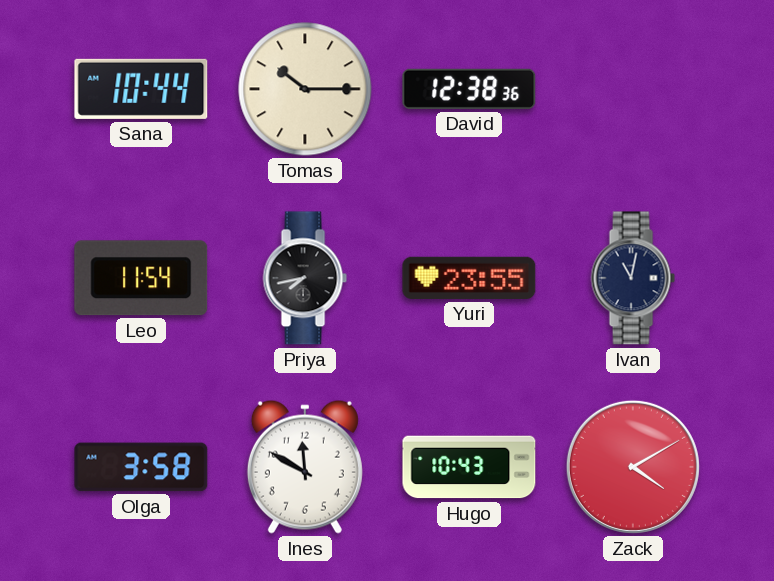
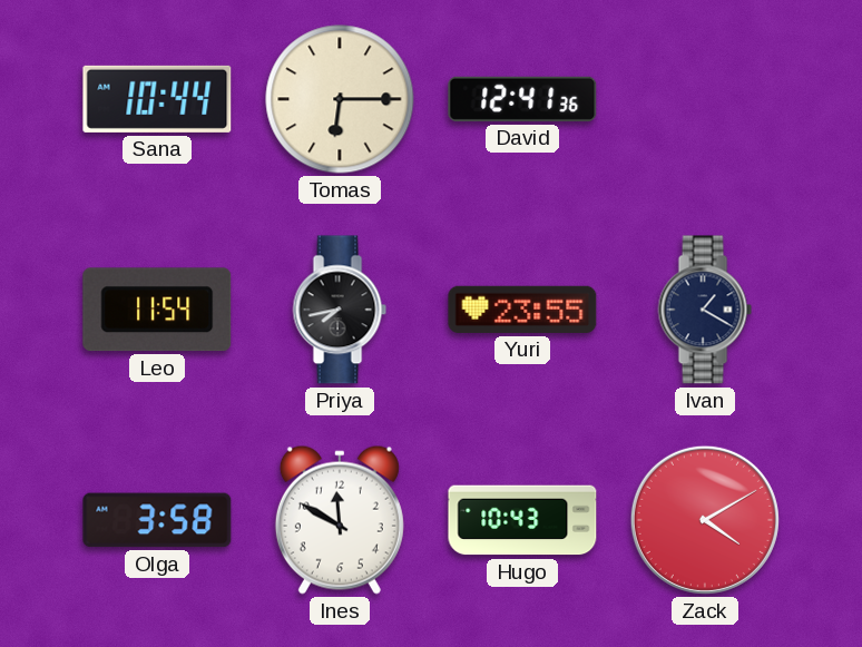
Tomas: 10:15 -> 6:15
David: 12:38 -> 12:41
Ivan: 11:02 -> 1:20
